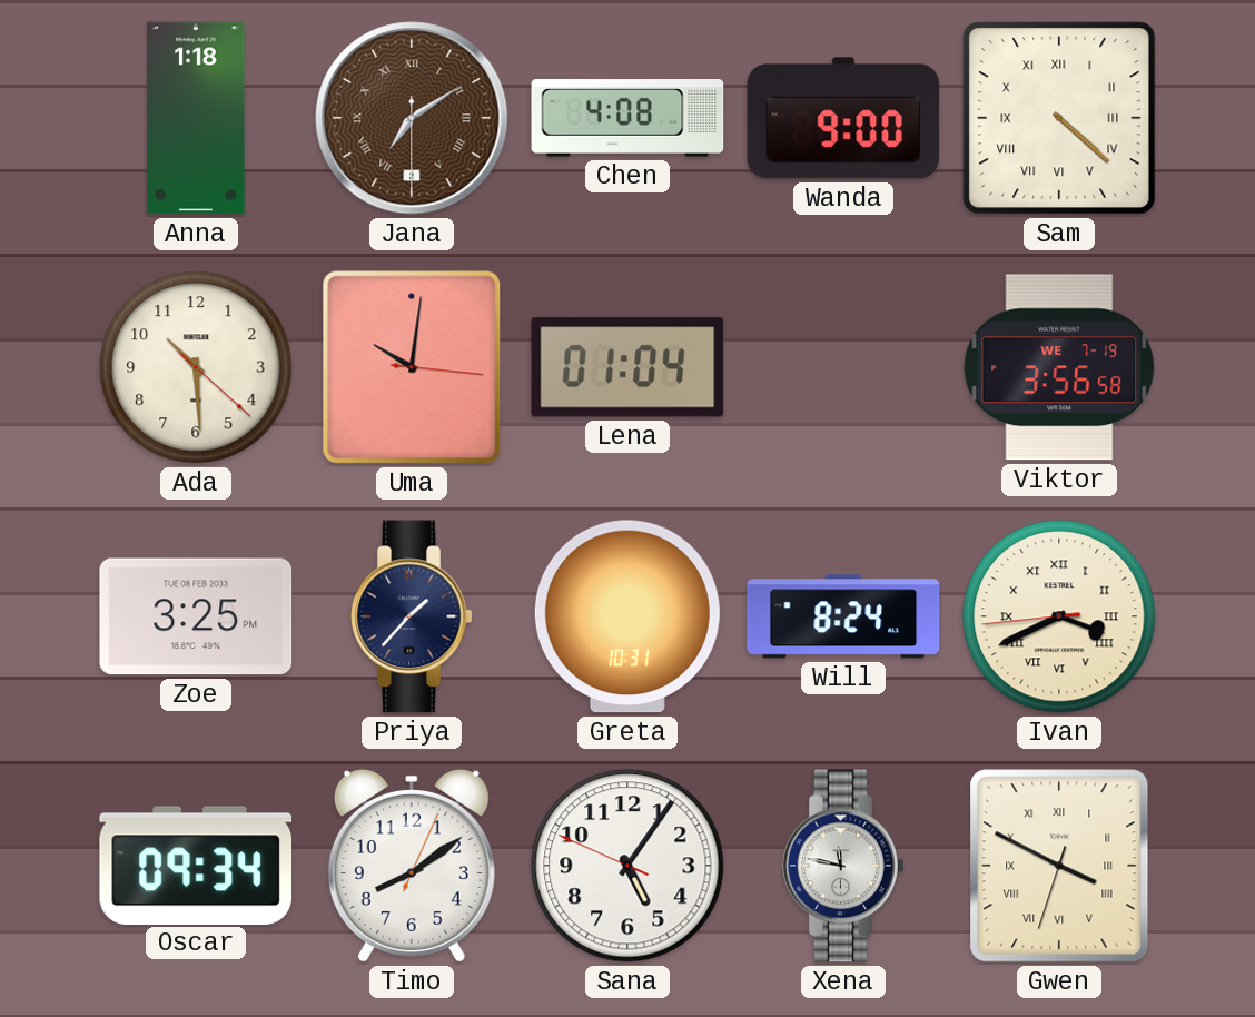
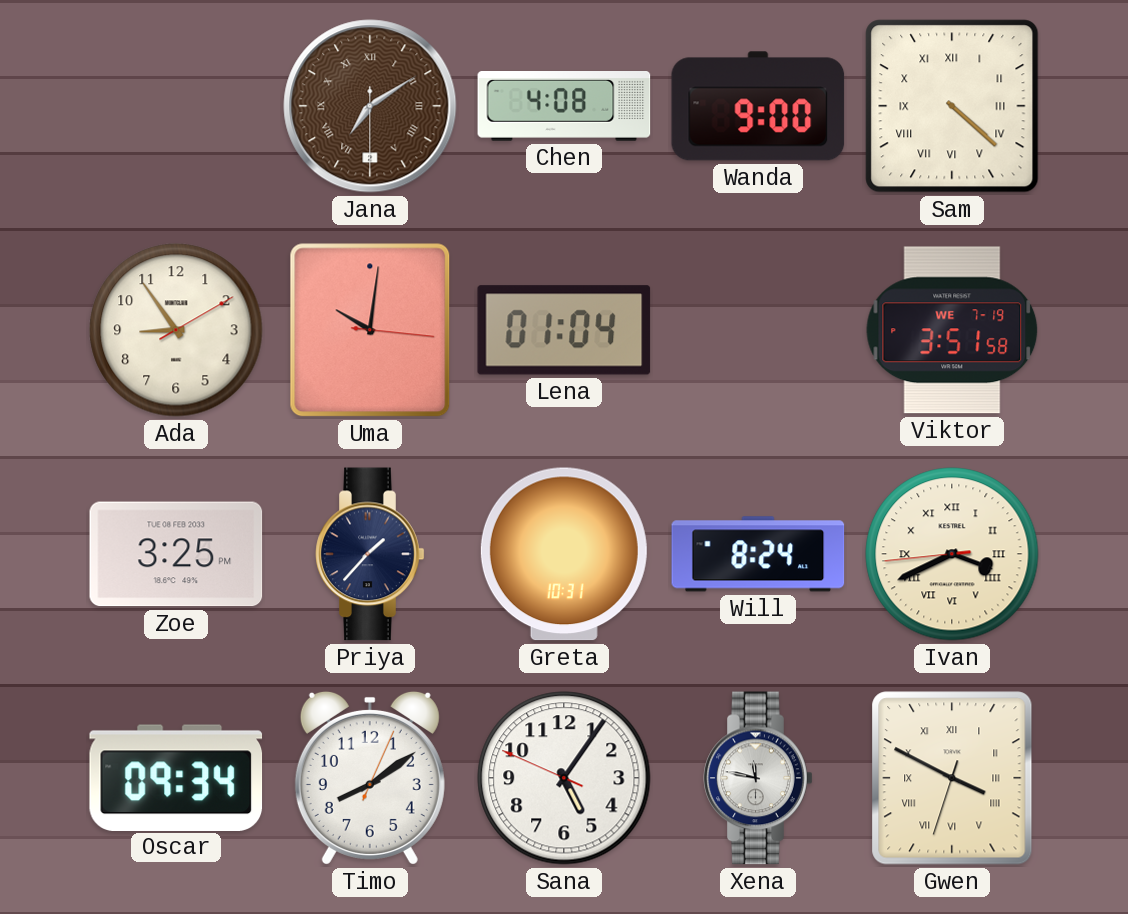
Anna: 1:18 -> none
Ada: 10:29 -> 8:54
Viktor: 3:56 -> 3:51
